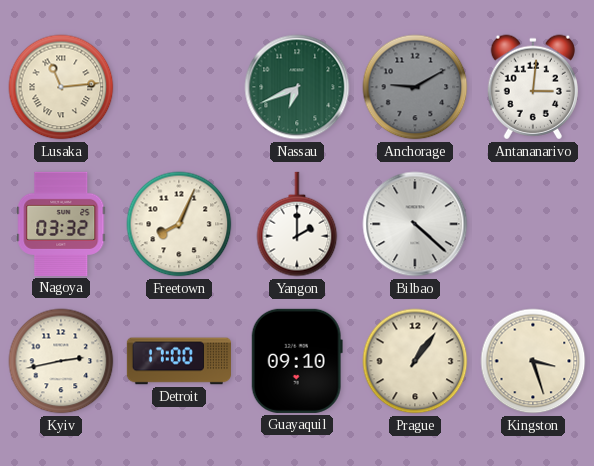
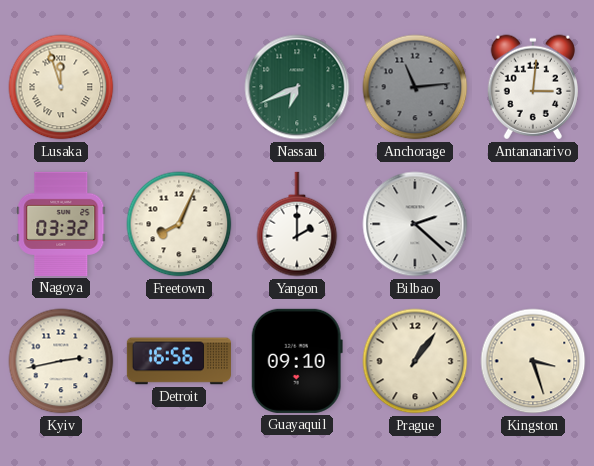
Lusaka: 11:14 -> 11:57
Anchorage: 9:10 -> 11:14
Bilbao: 4:22 -> 2:22
Detroit: 17:00 -> 16:56
